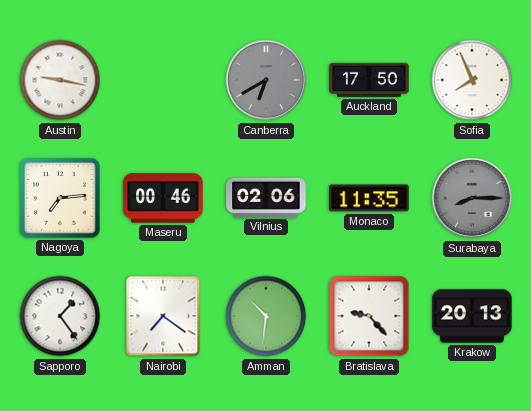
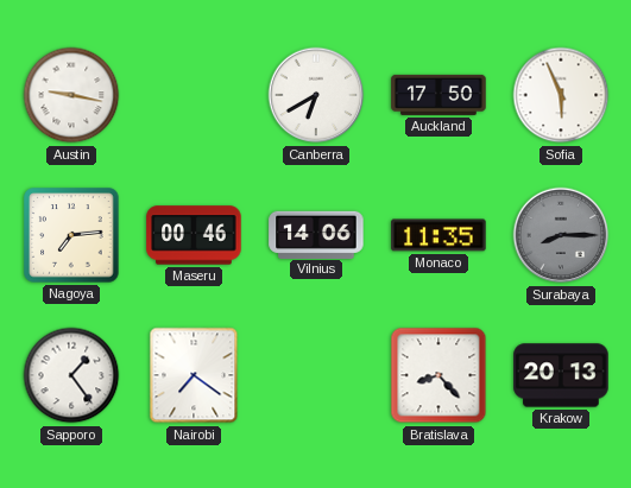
Canberra dial: grey -> white
Sofia: 7:56 -> 5:56
Vilnius: 02:06 -> 14:06
Amman: 10:31 -> none
Bratislava: 9:23 -> 8:23
